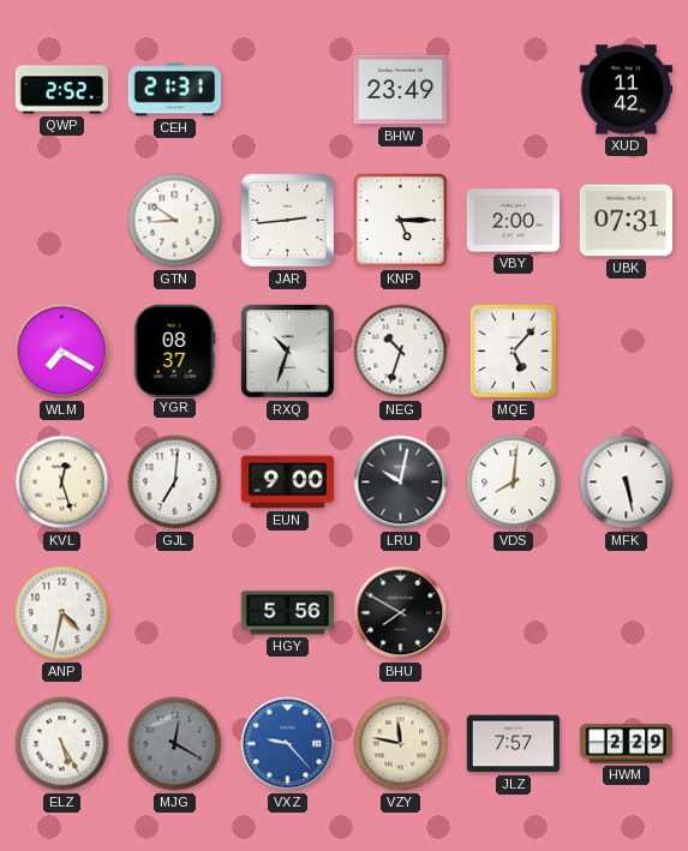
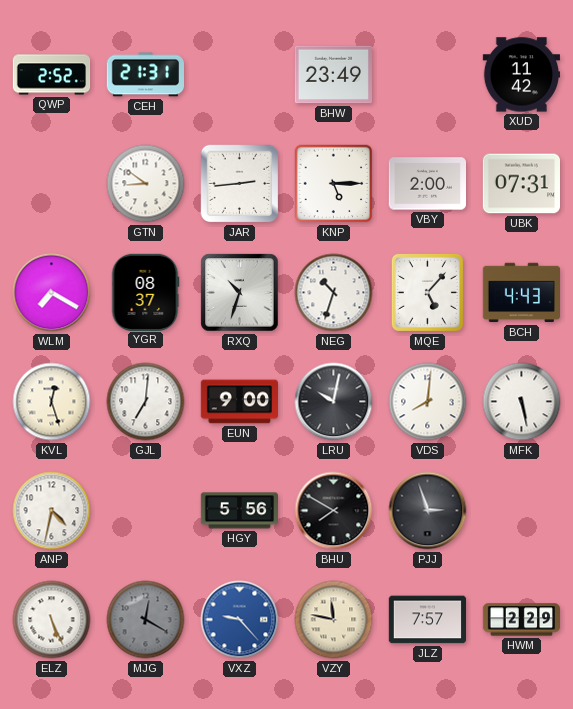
BCH: none -> 4:43
PJJ: none -> 2:57
ELZ: 5:25 -> 5:26
